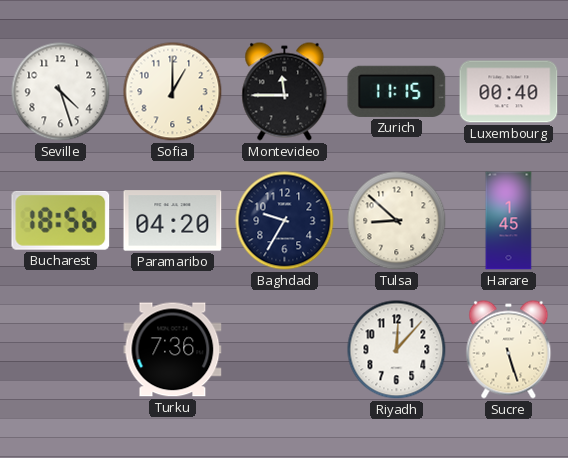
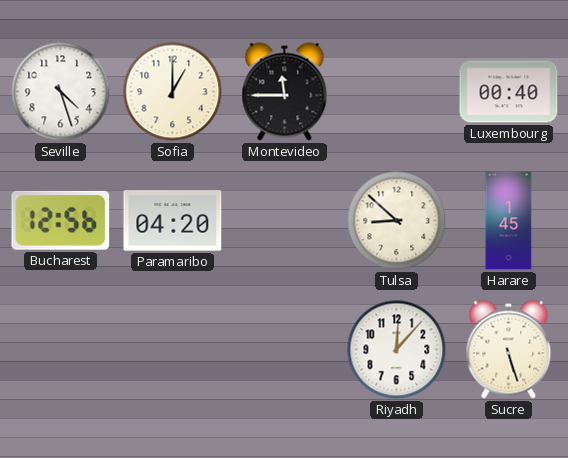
Zurich: 11:15 -> none
Bucharest: 18:56 -> 12:56
Baghdad: 9:35 -> none
Turku: 7:36 -> none
